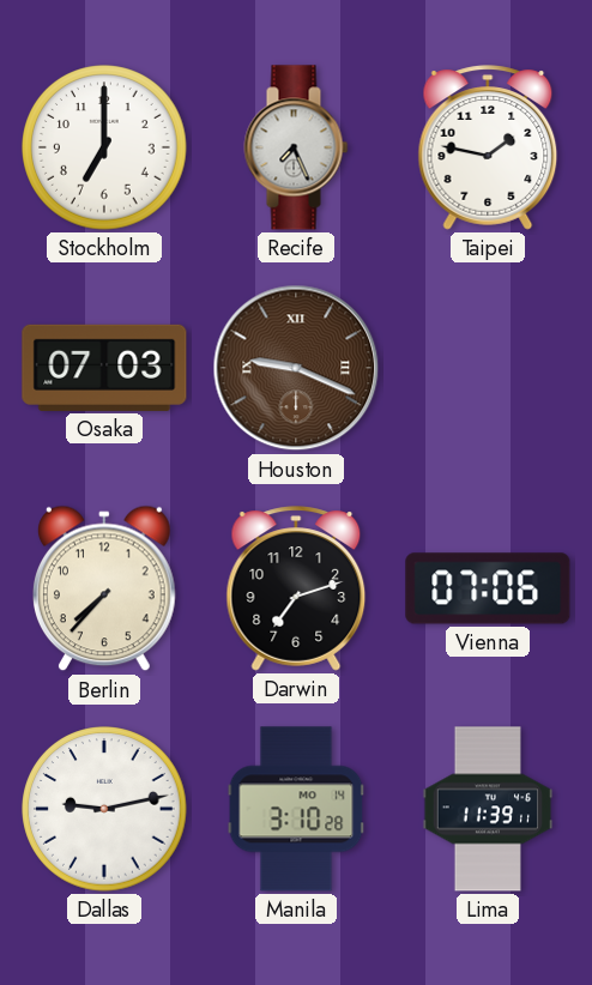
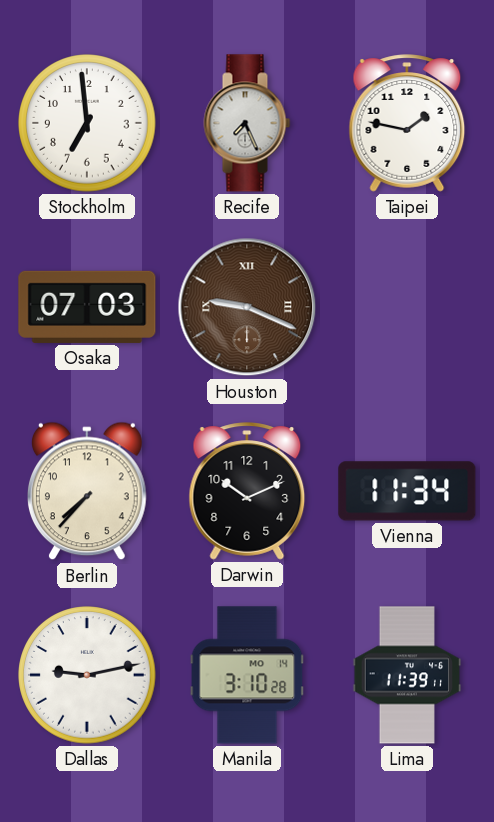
Stockholm: 7:00 -> 6:59
Darwin: 7:12 -> 10:11
Vienna: 07:06 -> 11:34
